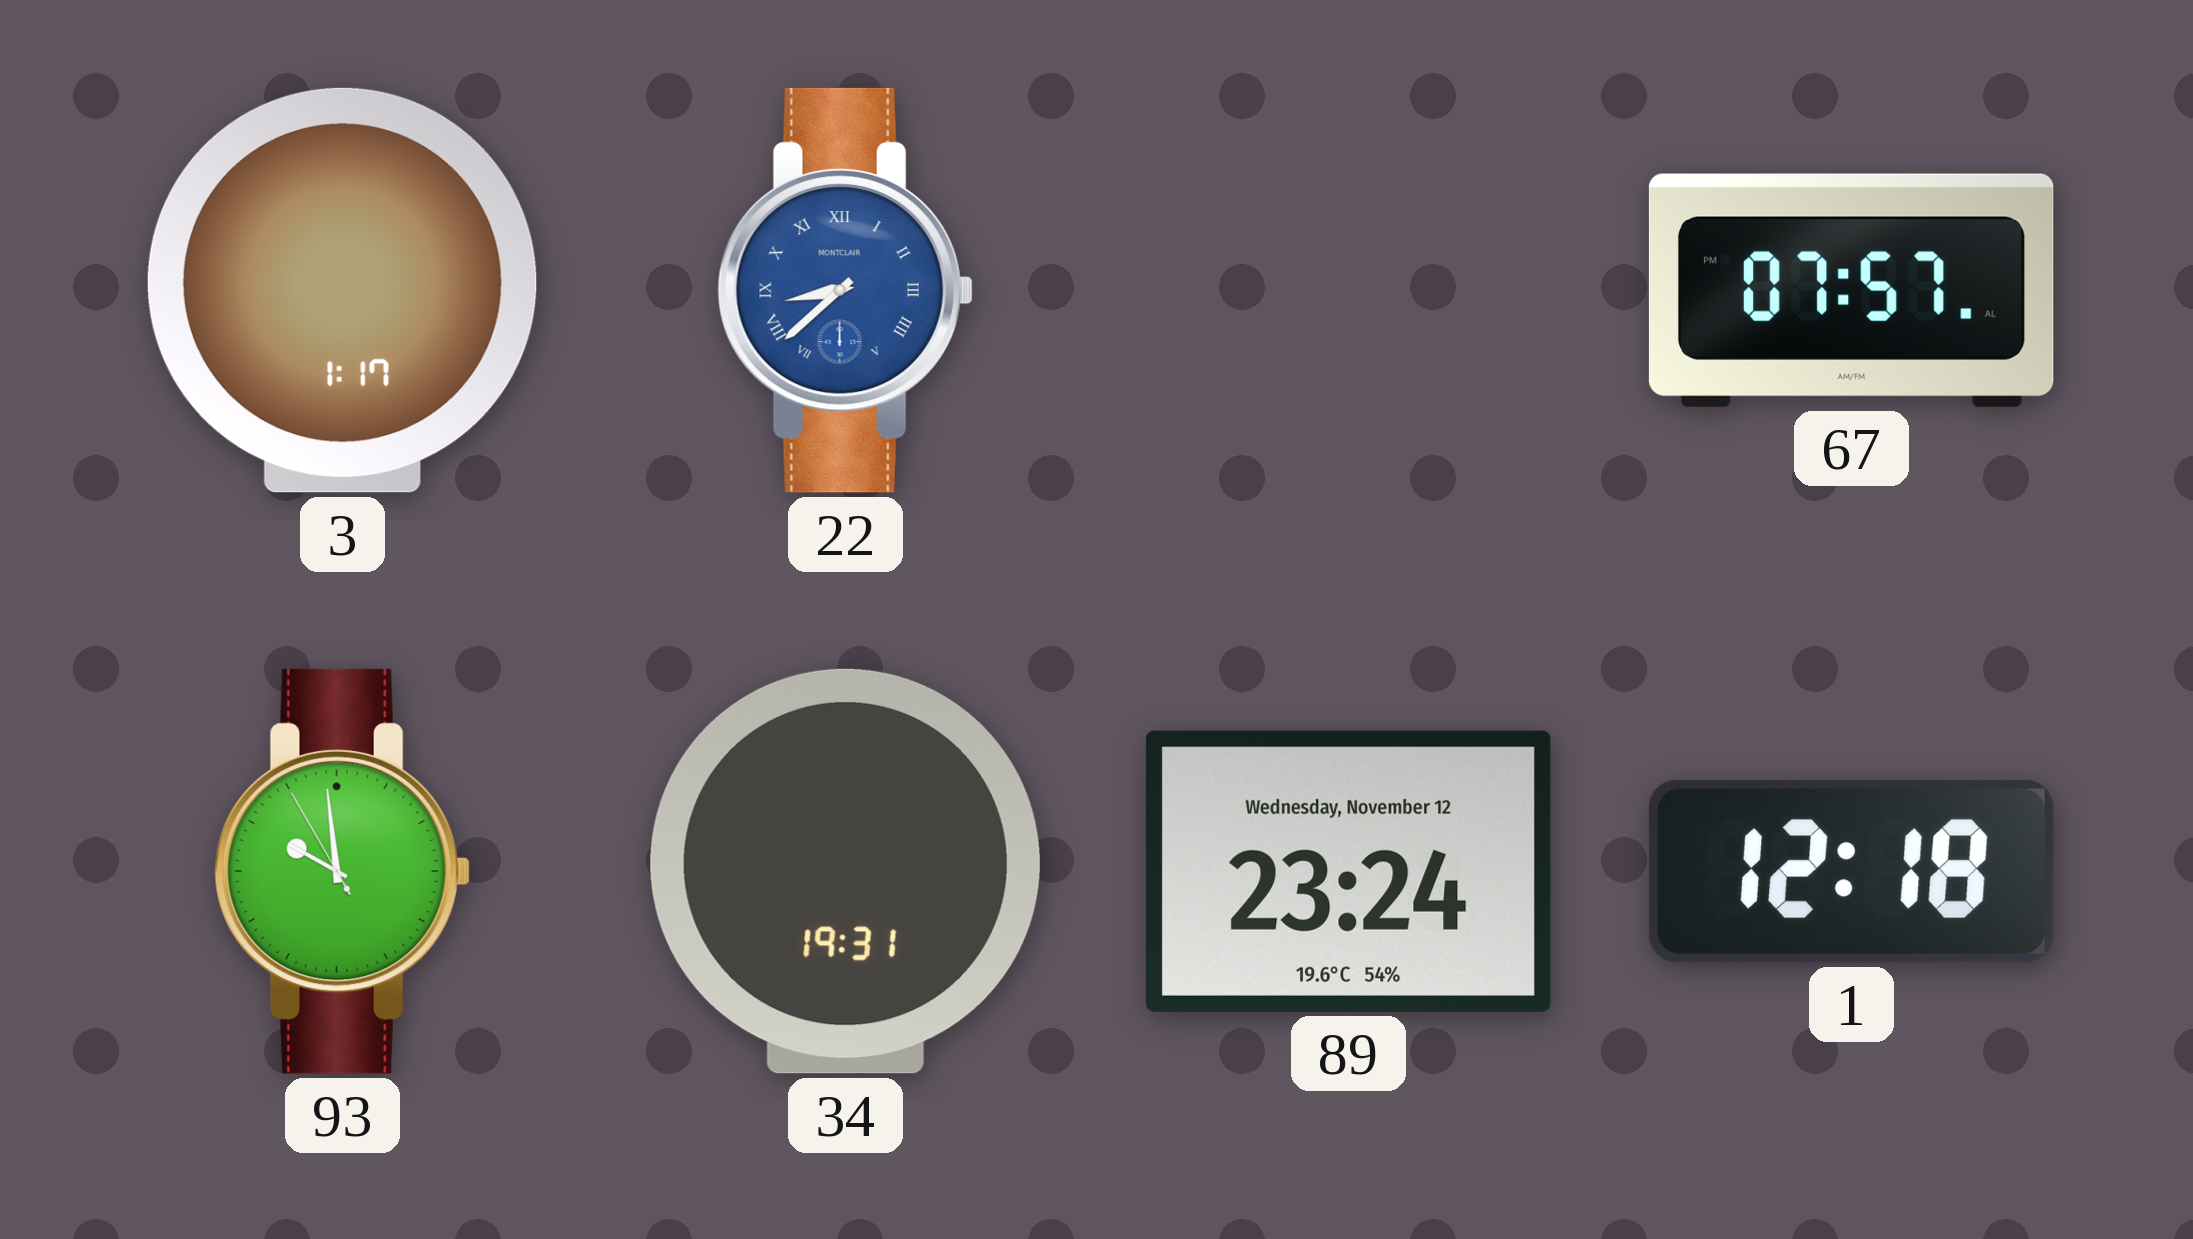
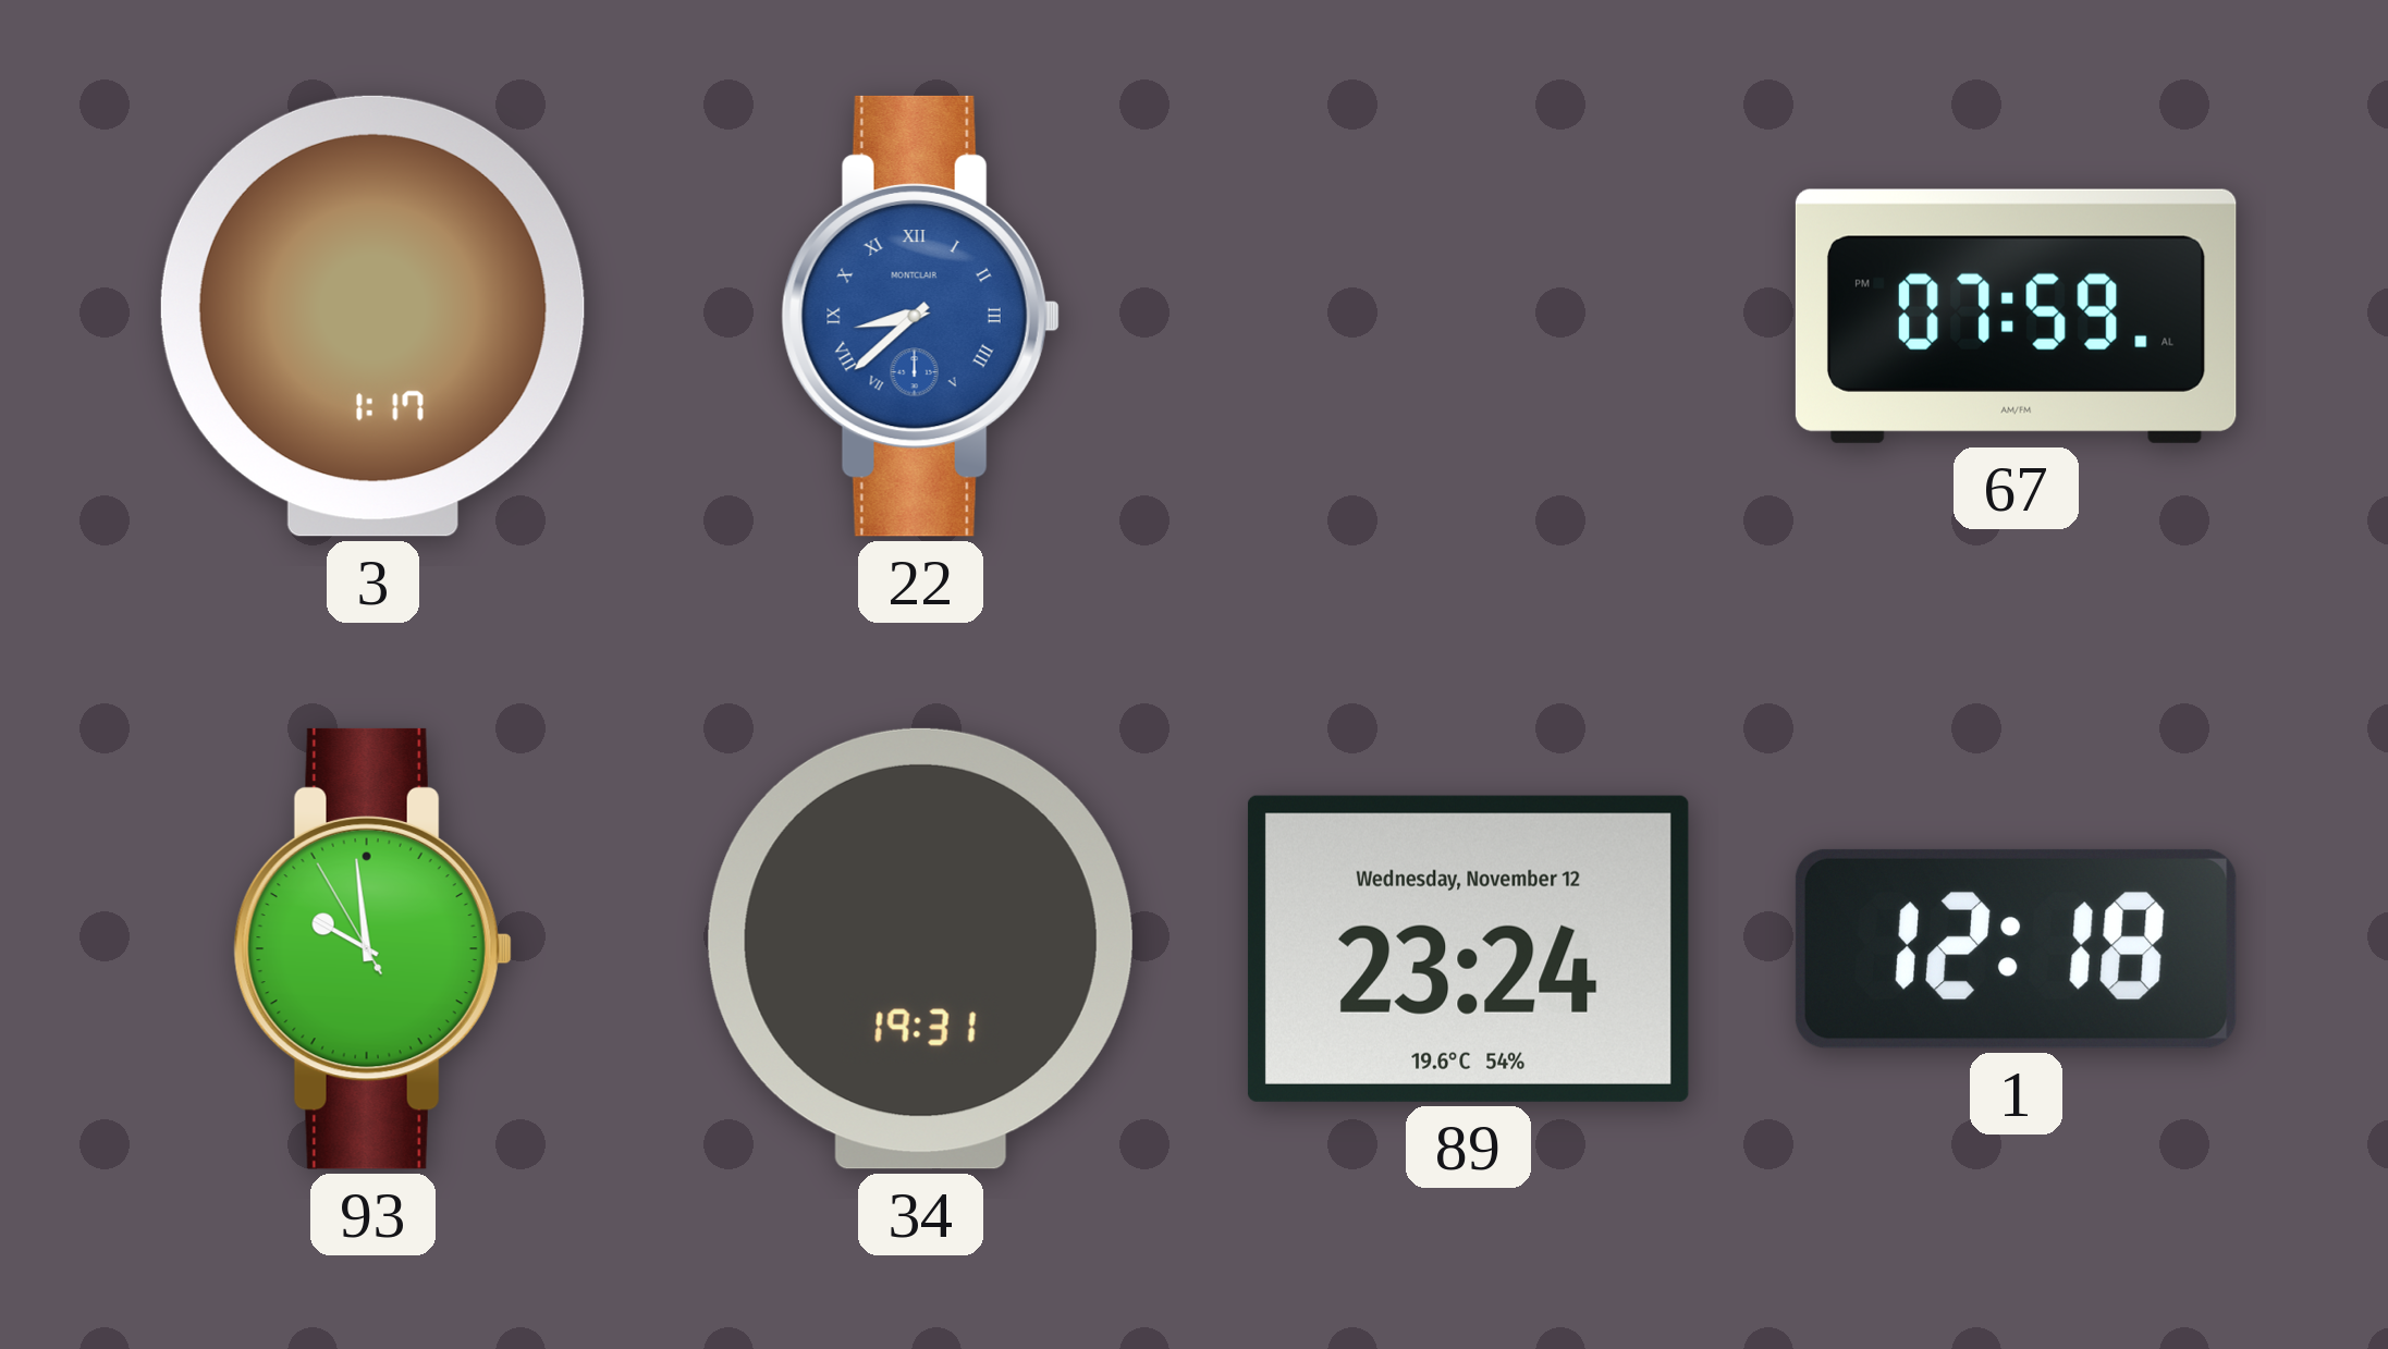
67: 07:57 -> 07:59
